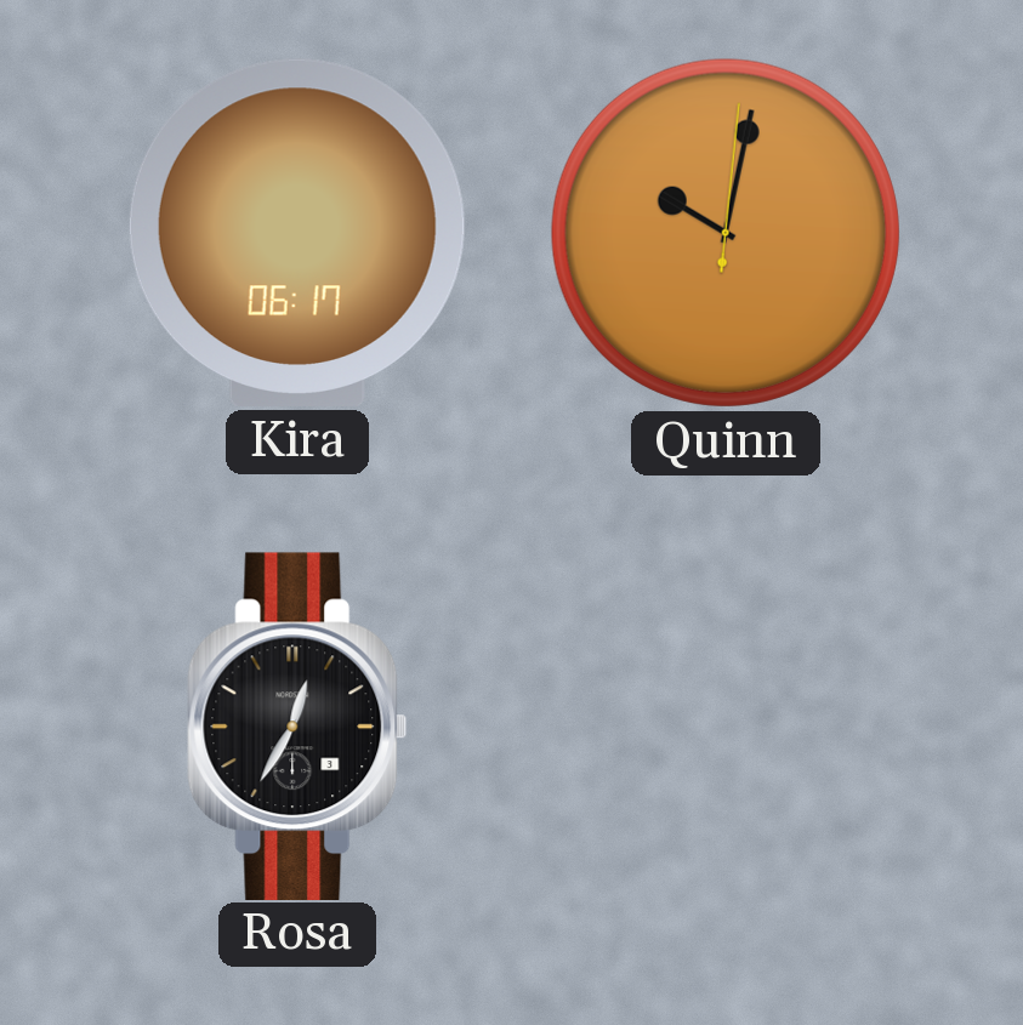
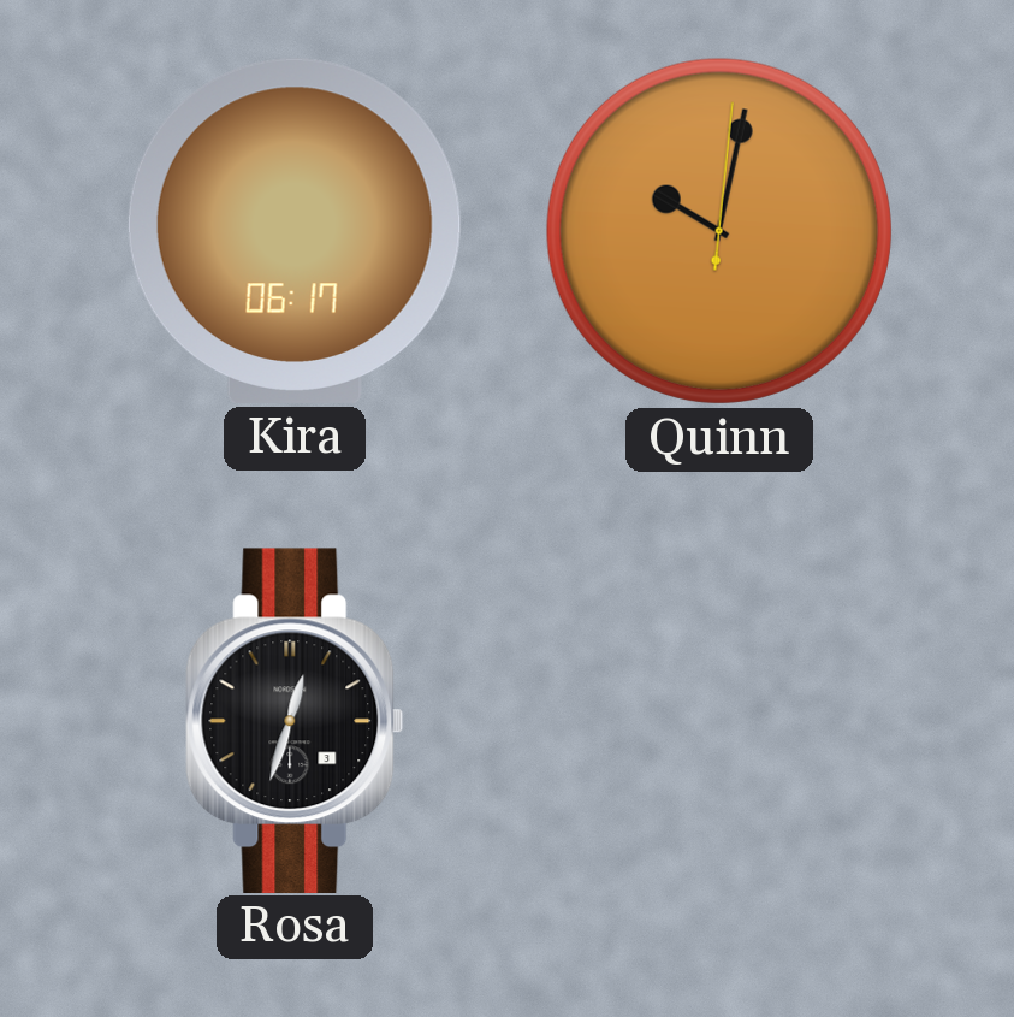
Rosa: 12:35 -> 12:33
